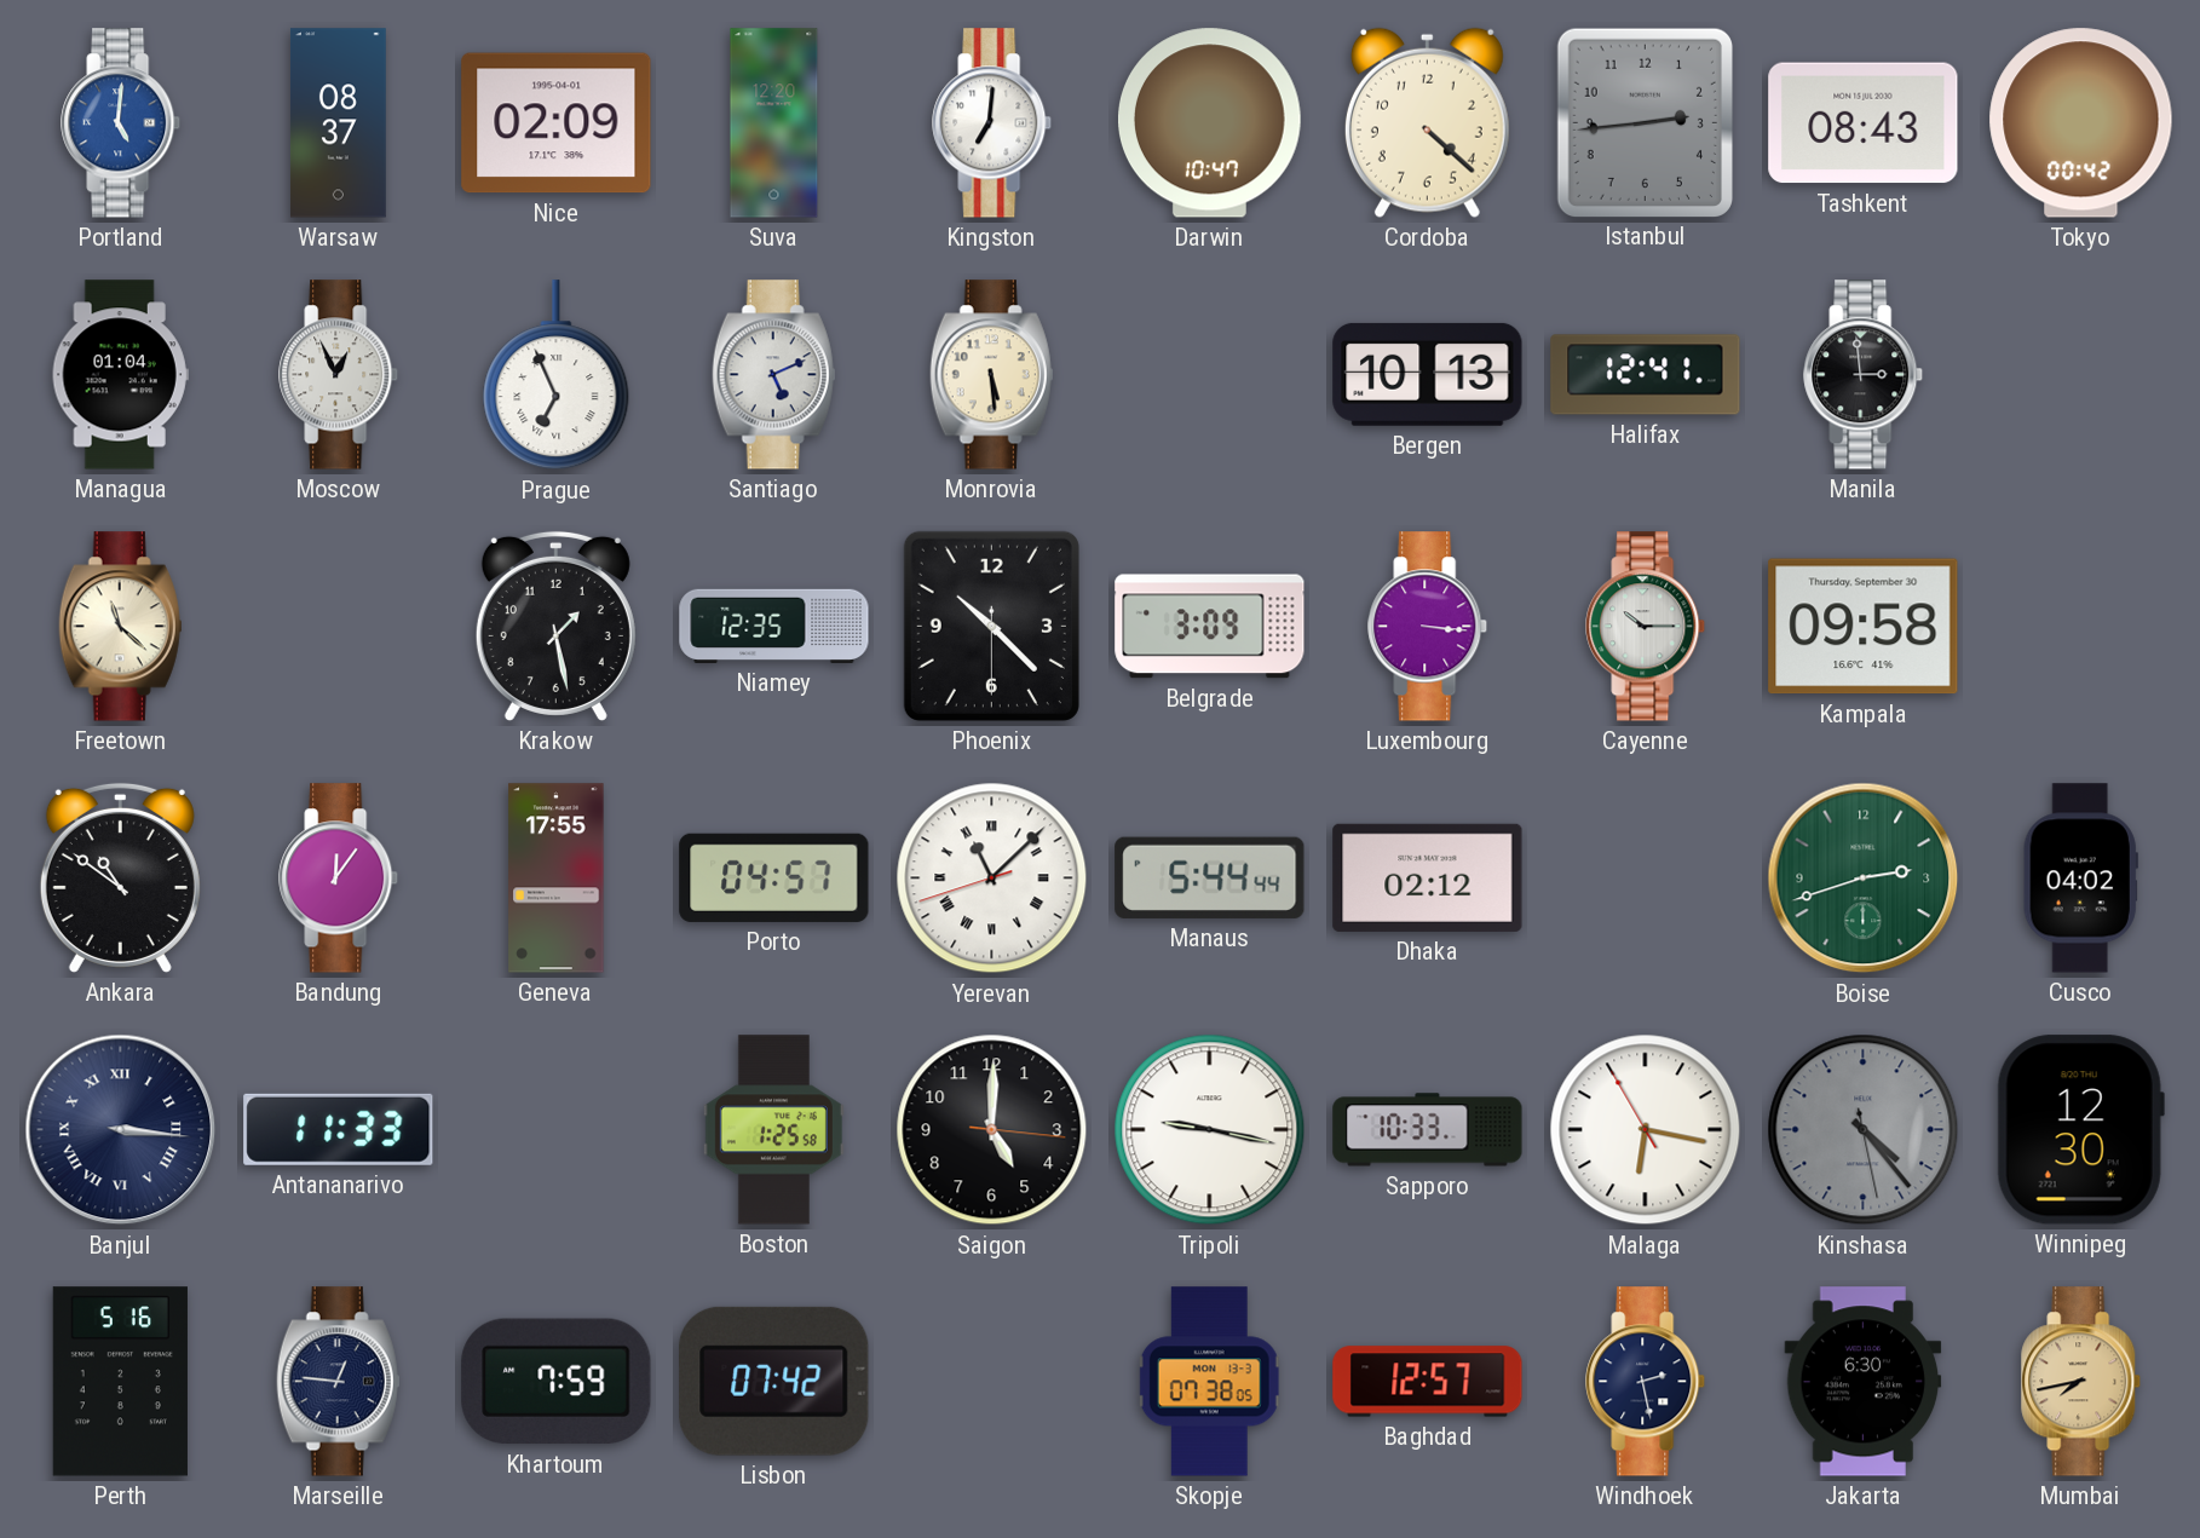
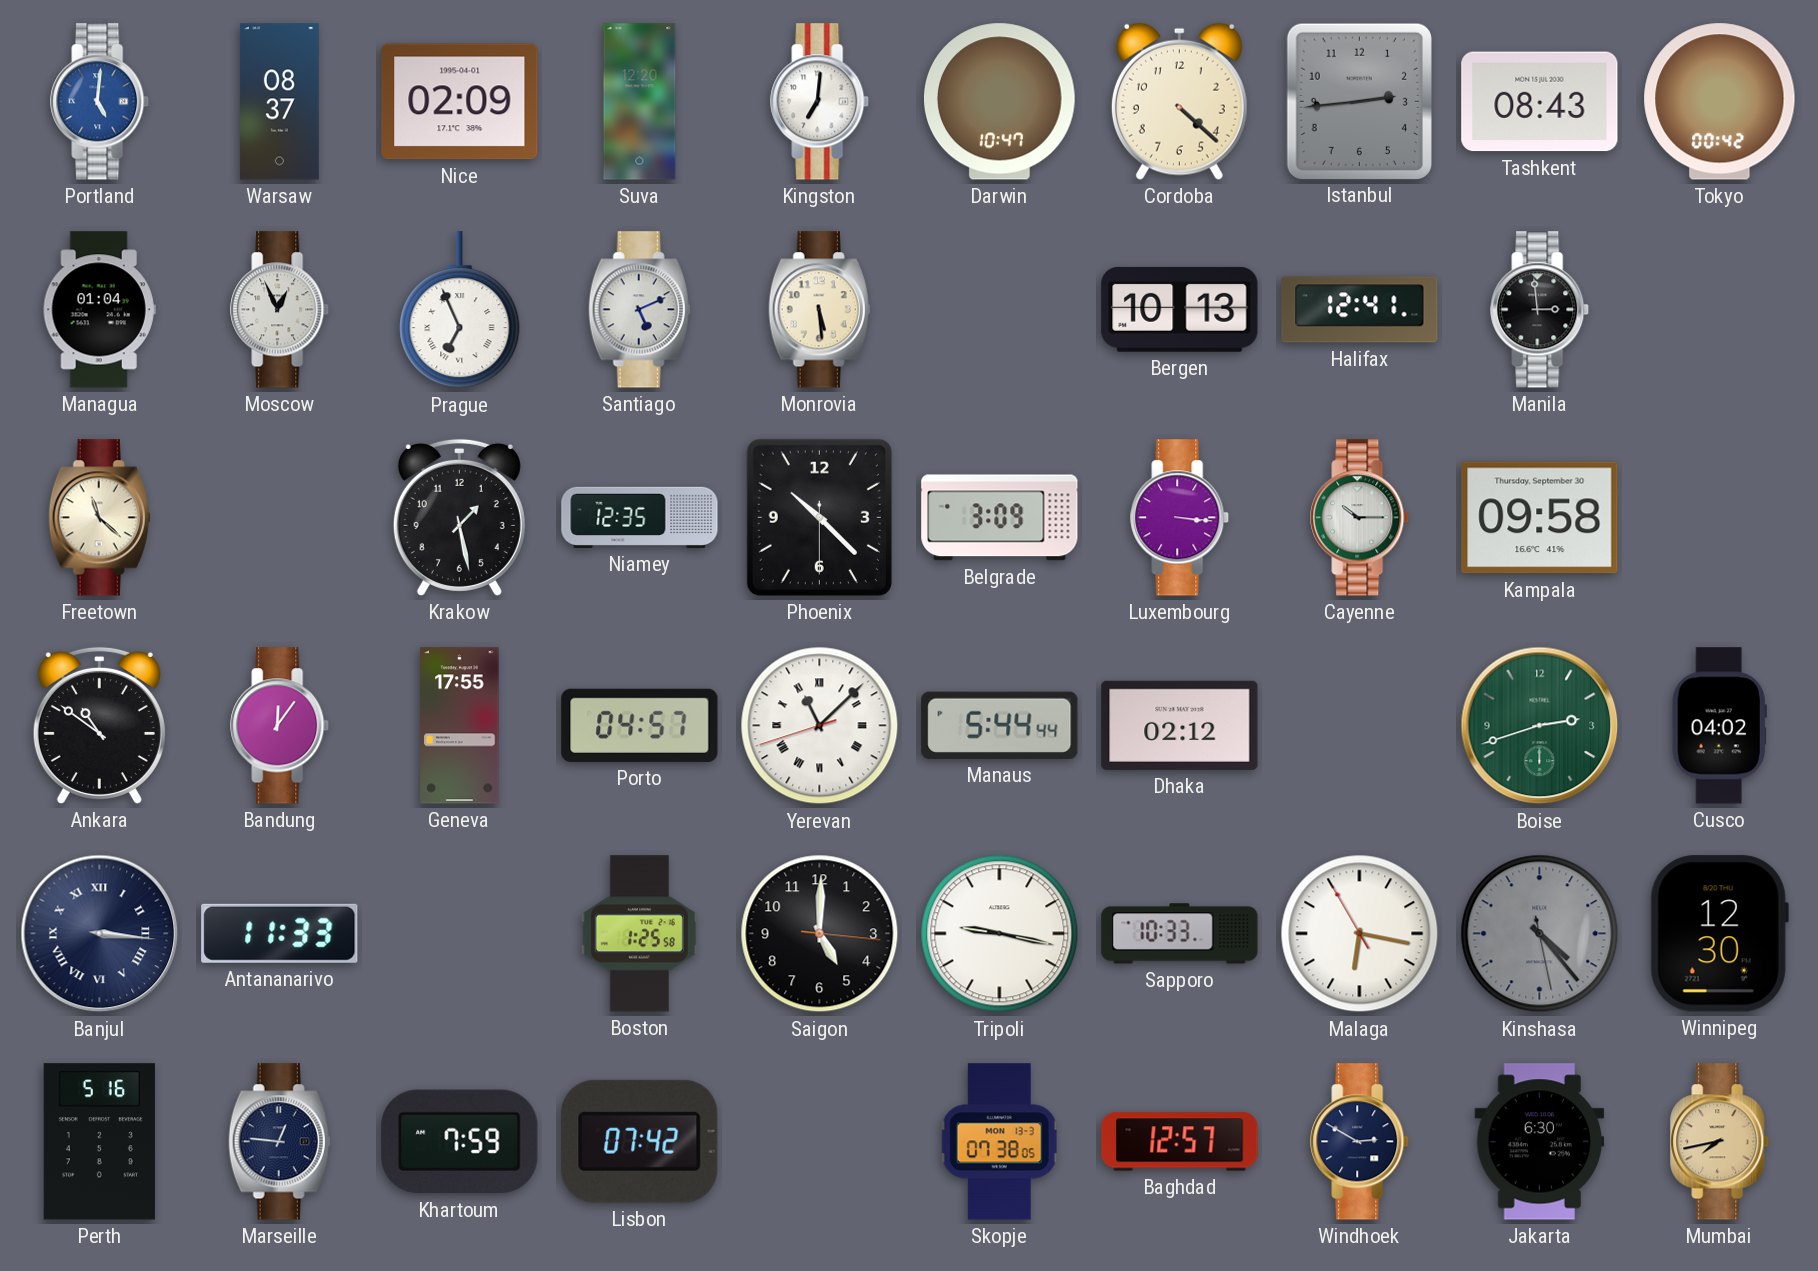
Windhoek: 2:28 -> 2:50
